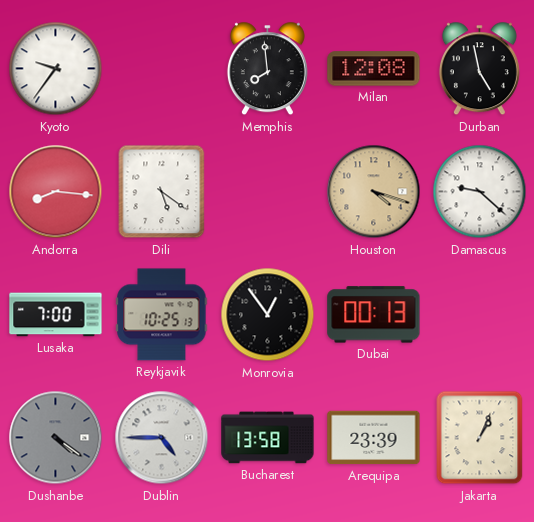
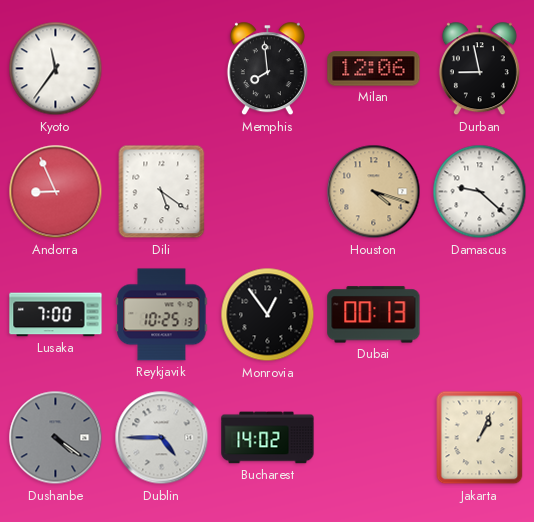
Kyoto: 9:36 -> 11:36
Milan: 12:08 -> 12:06
Durban: 4:58 -> 8:58
Andorra: 8:16 -> 8:56
Bucharest: 13:58 -> 14:02
Arequipa: 23:39 -> none
